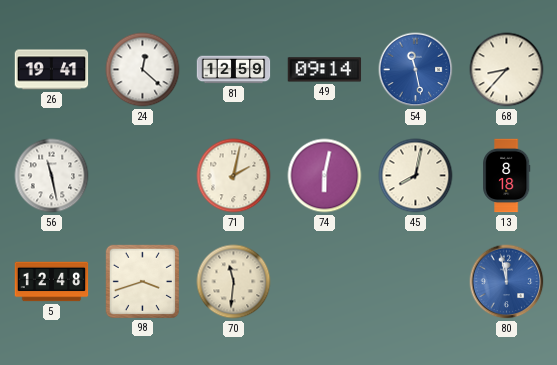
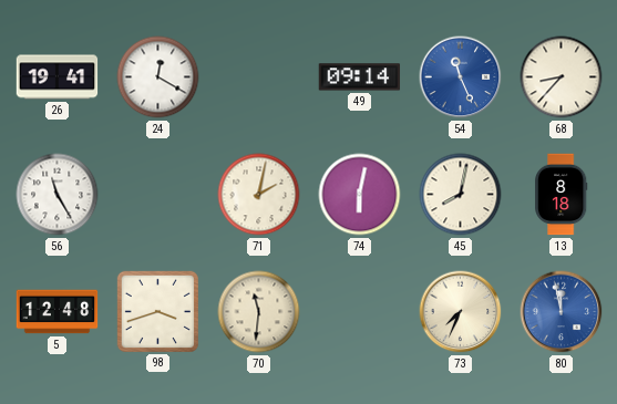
24: 12:22 -> 12:20
81: 12:59 -> none
54: 11:28 -> 11:26
56: 11:28 -> 11:25
73: none -> 7:34
